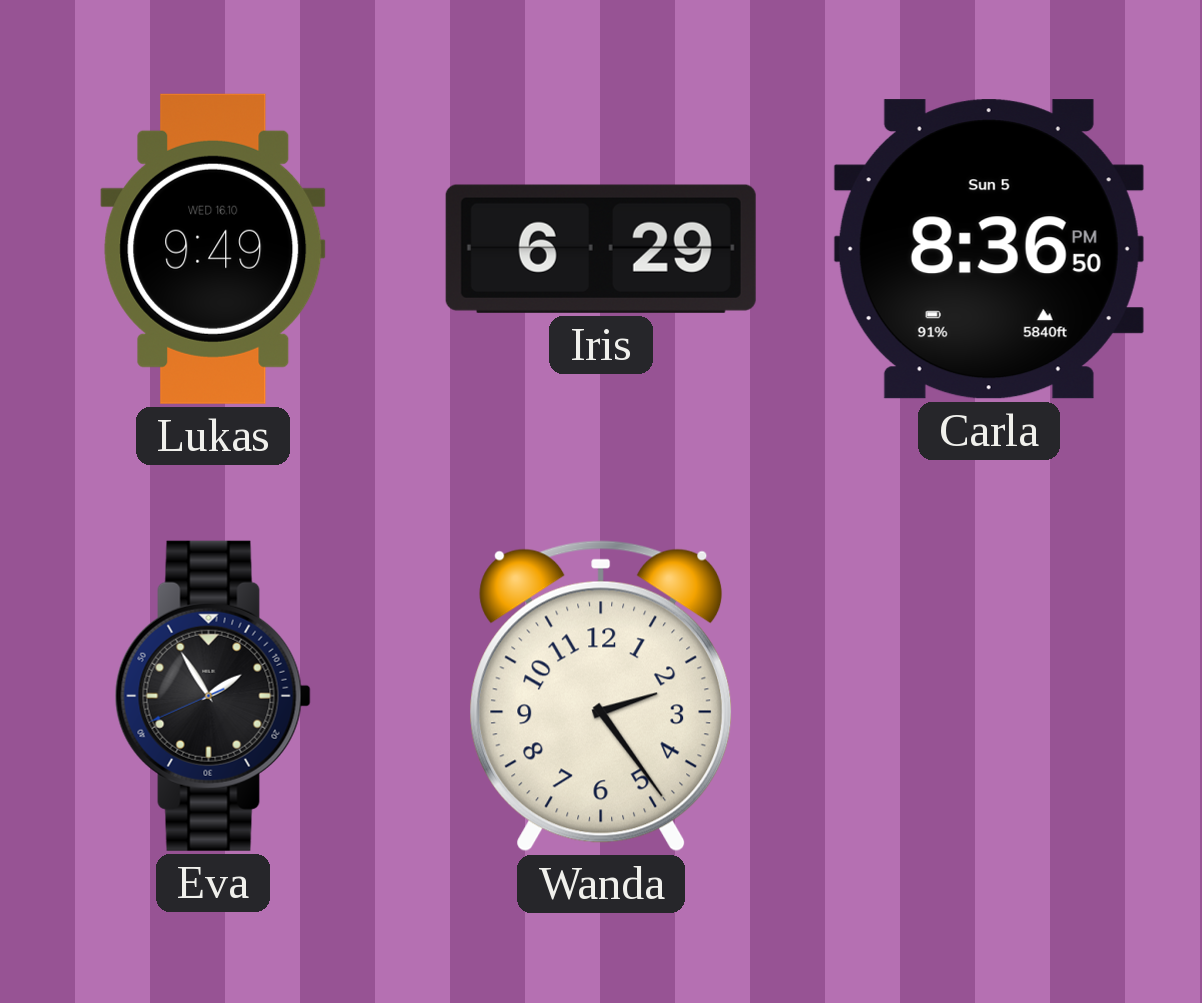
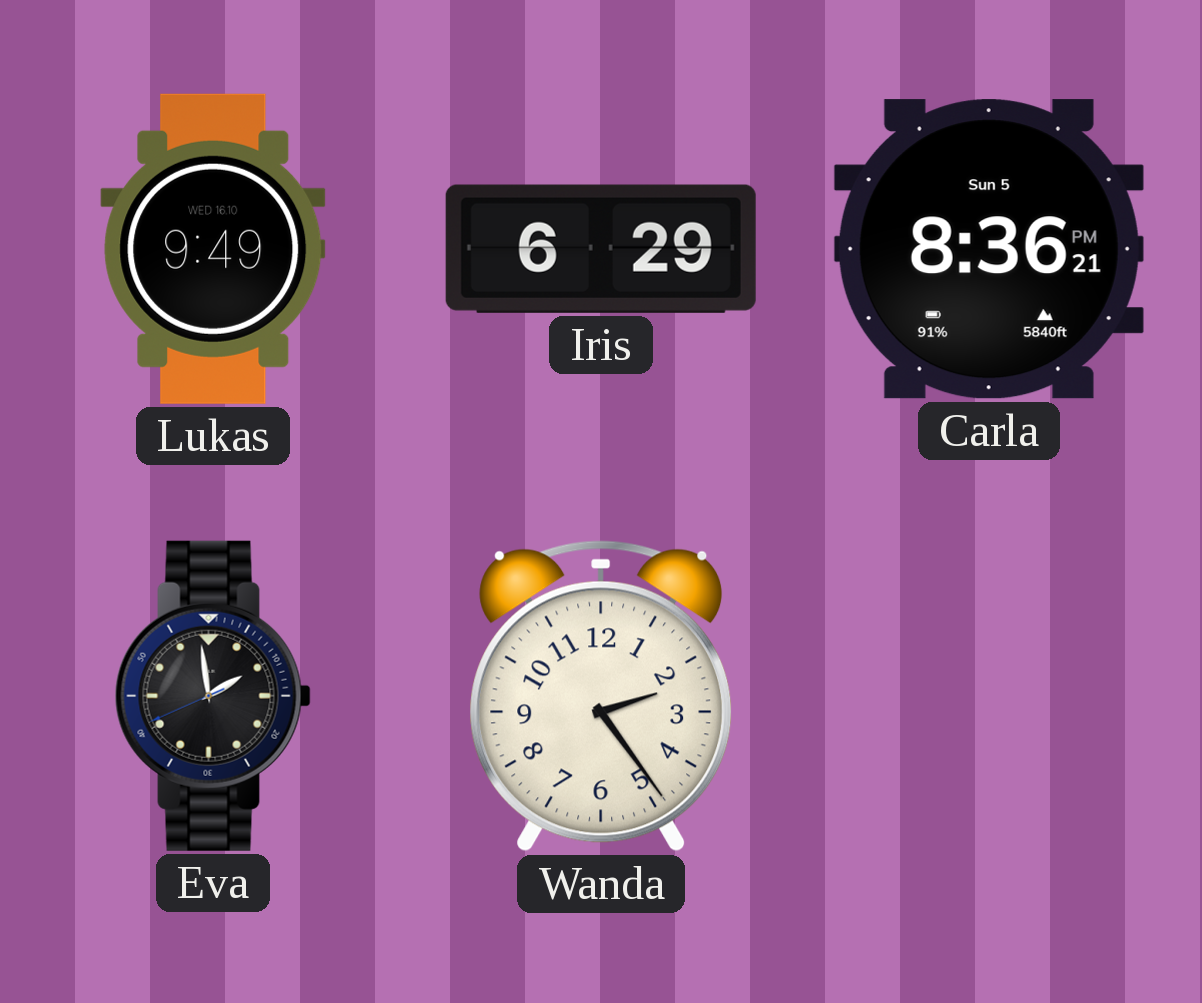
Carla: 8:36:50 PM -> 8:36:21 PM
Eva: 1:54 -> 1:58
